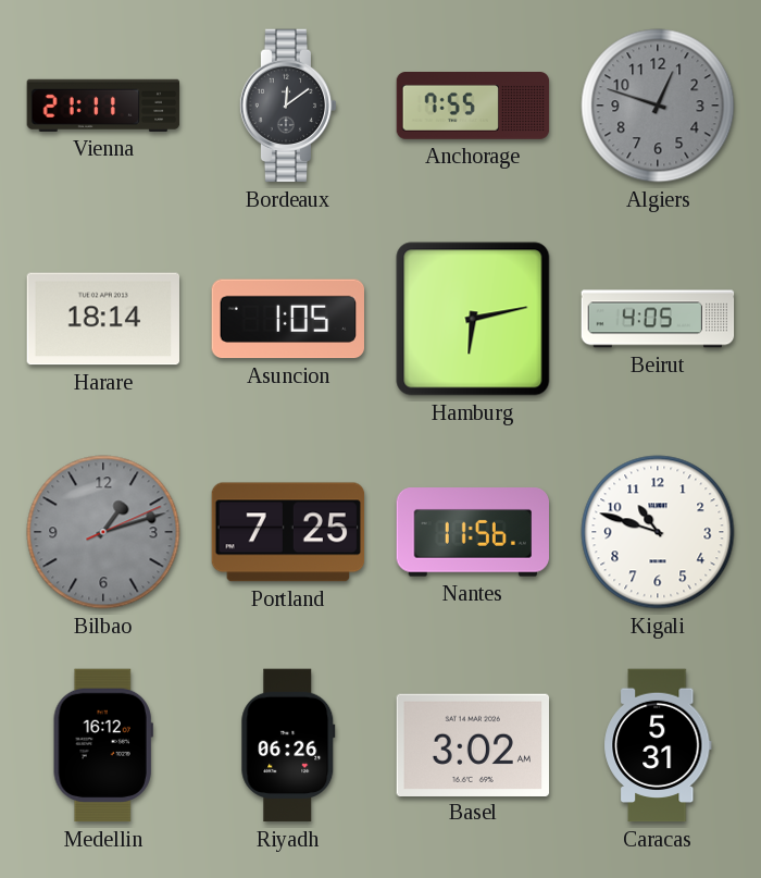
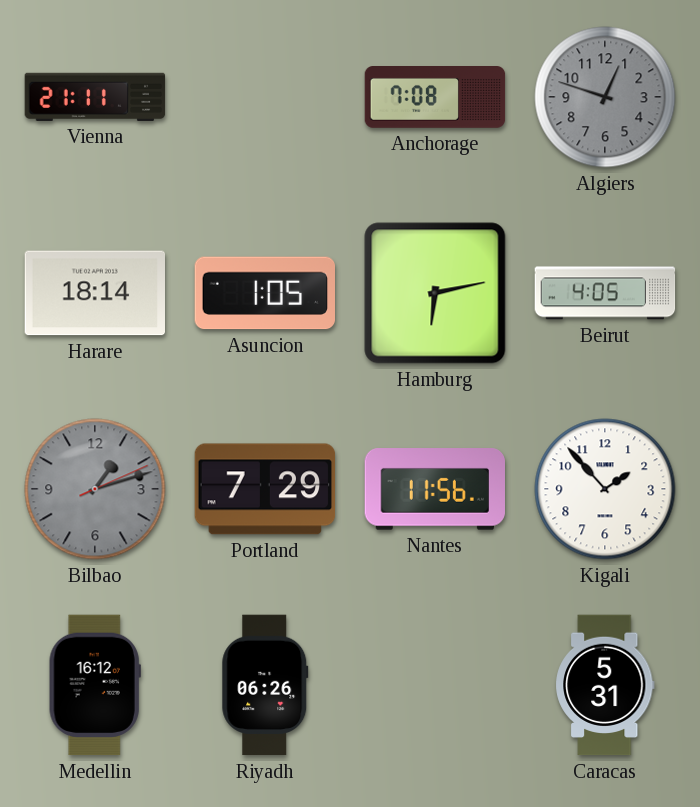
Bordeaux: 12:09 -> none
Anchorage: 7:55 -> 7:08
Portland: 7:25 -> 7:29
Kigali: 10:48 -> 1:53
Basel: 3:02 -> none
